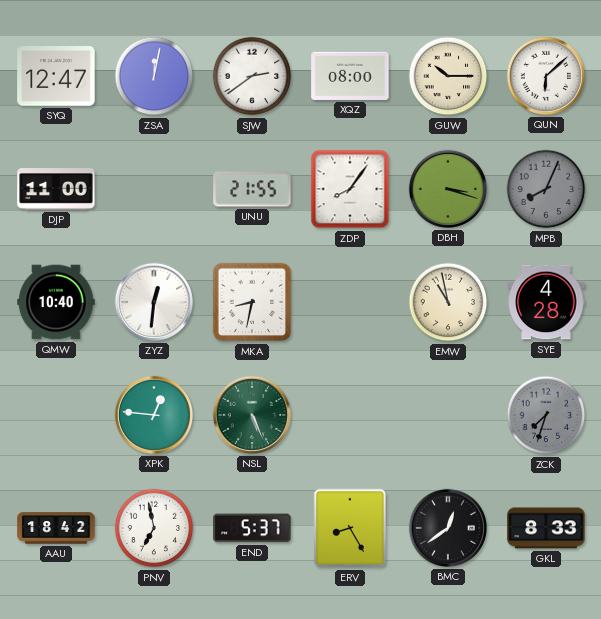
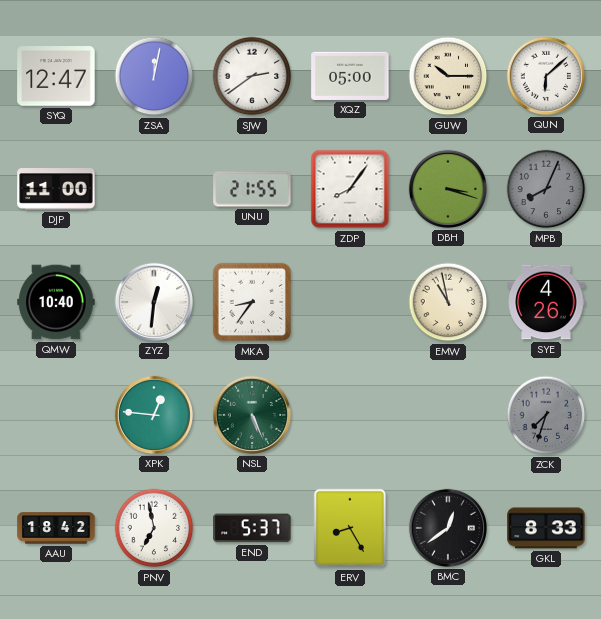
XQZ: 08:00 -> 05:00
MKA: 8:32 -> 8:36
SYE: 4:28 -> 4:26
